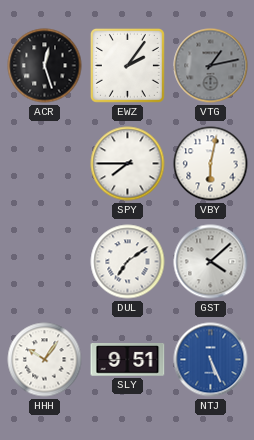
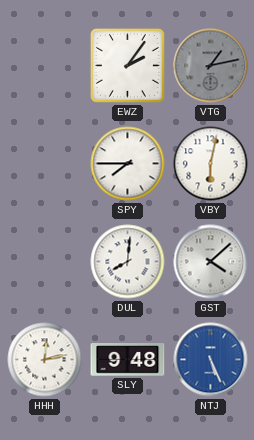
ACR: 12:27 -> none
DUL: 7:09 -> 8:01
HHH: 10:06 -> 12:13
SLY: 9:51 -> 9:48
